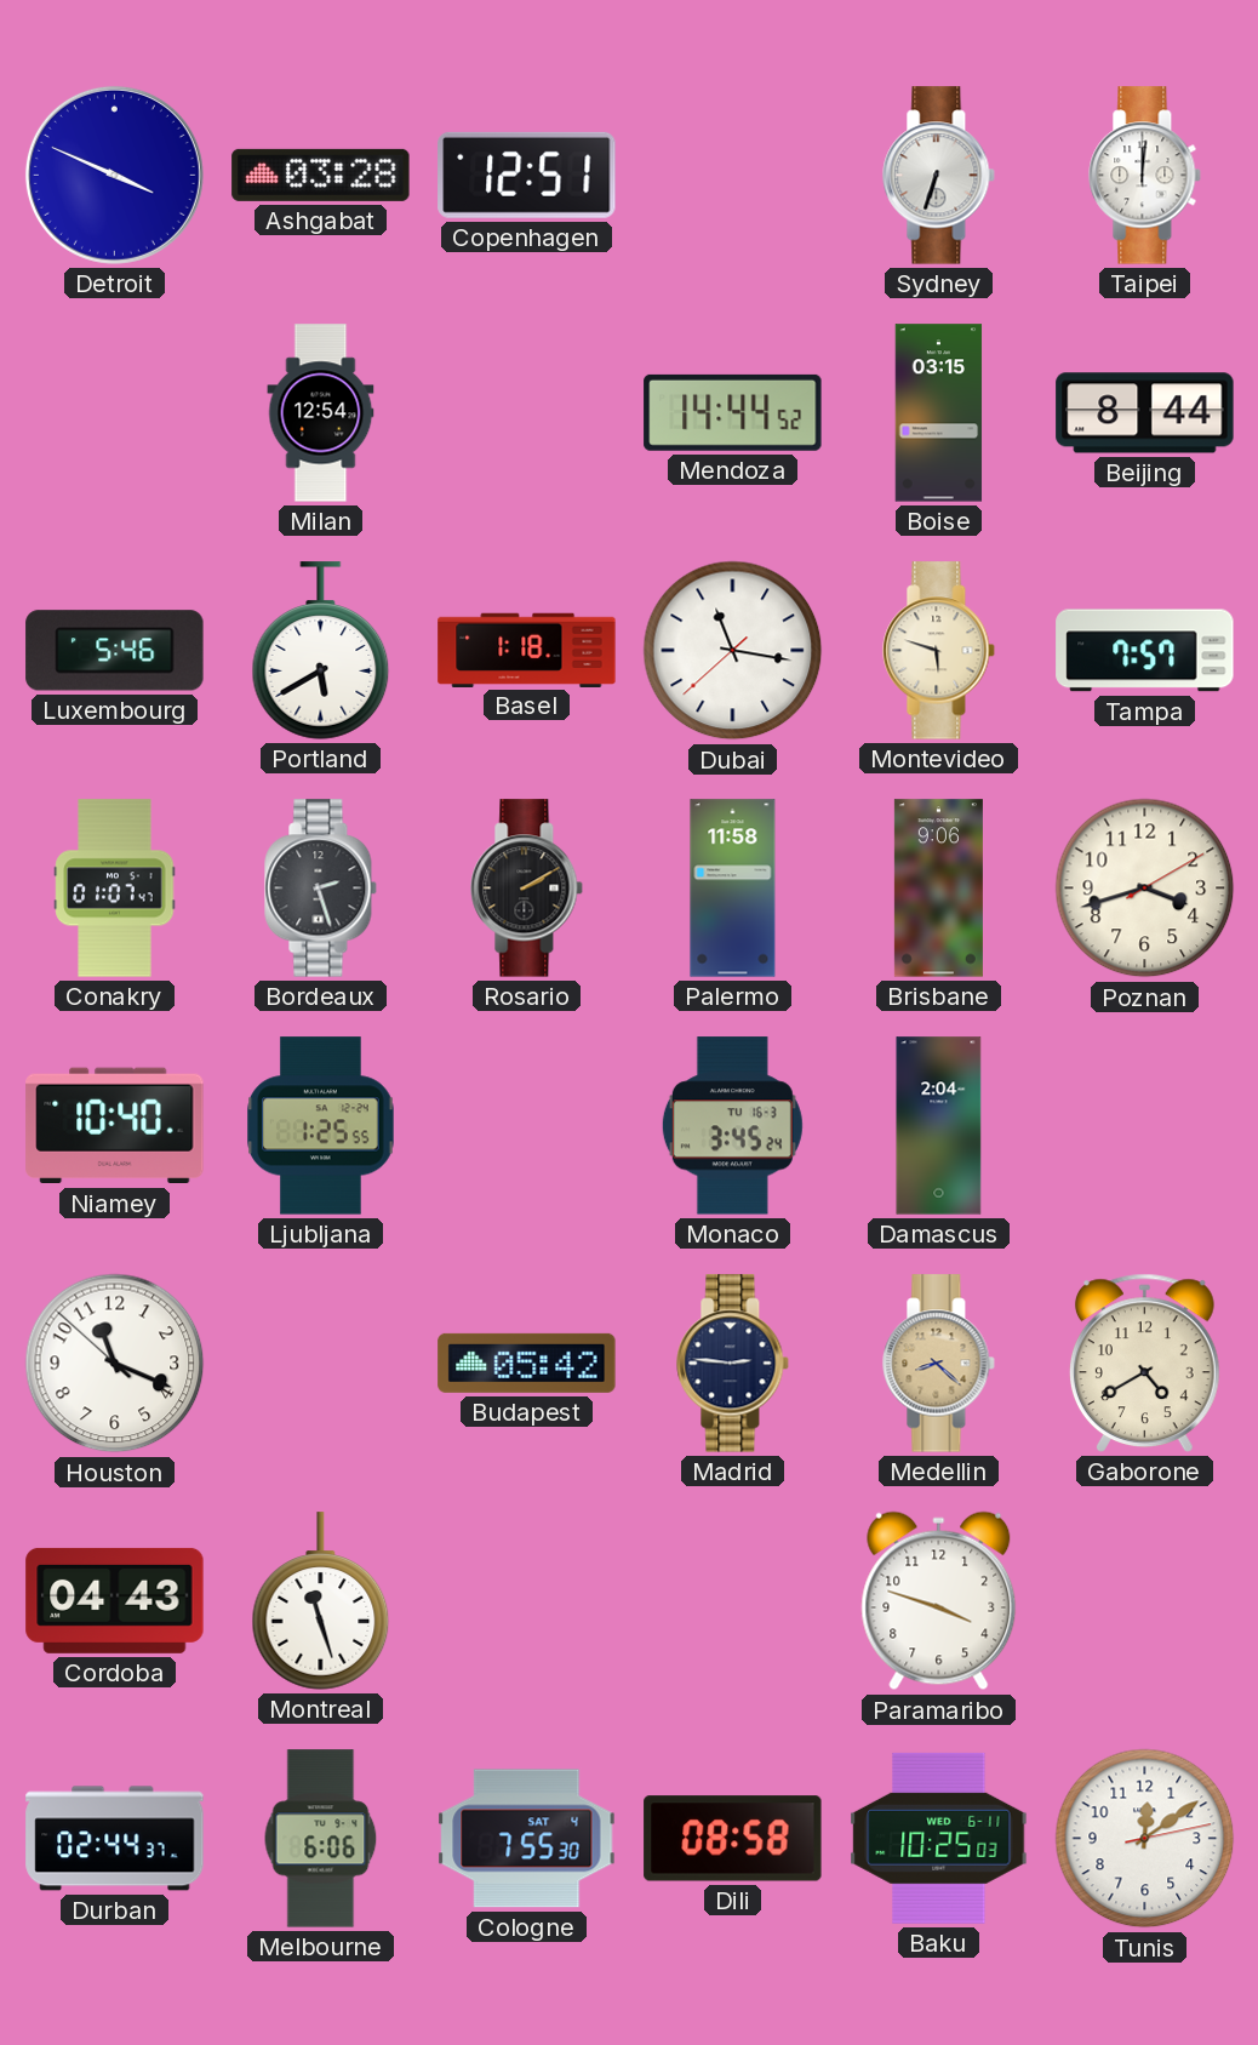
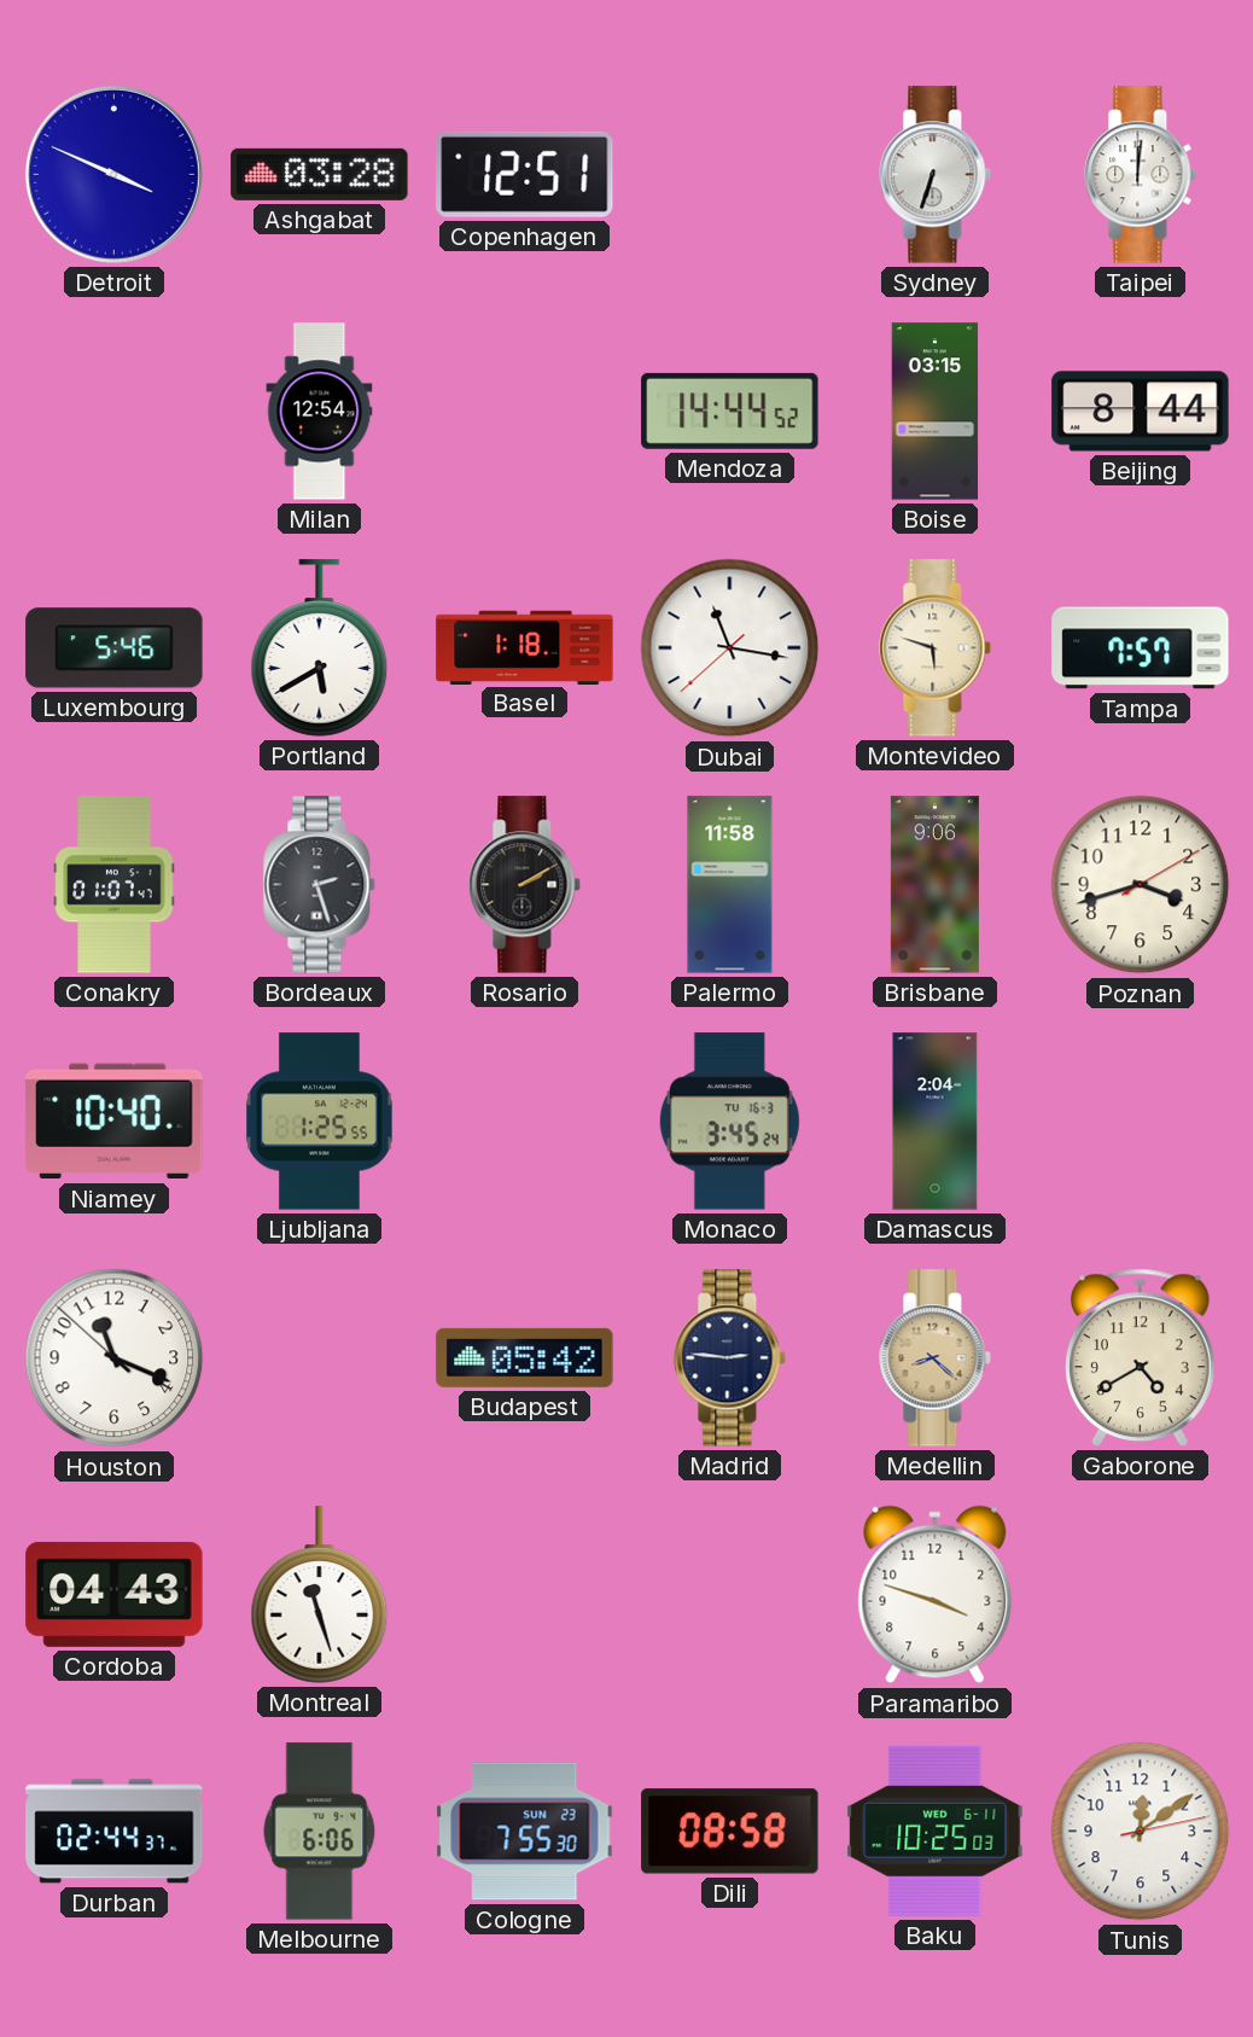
Cologne date: SAT 4 -> SUN 23
